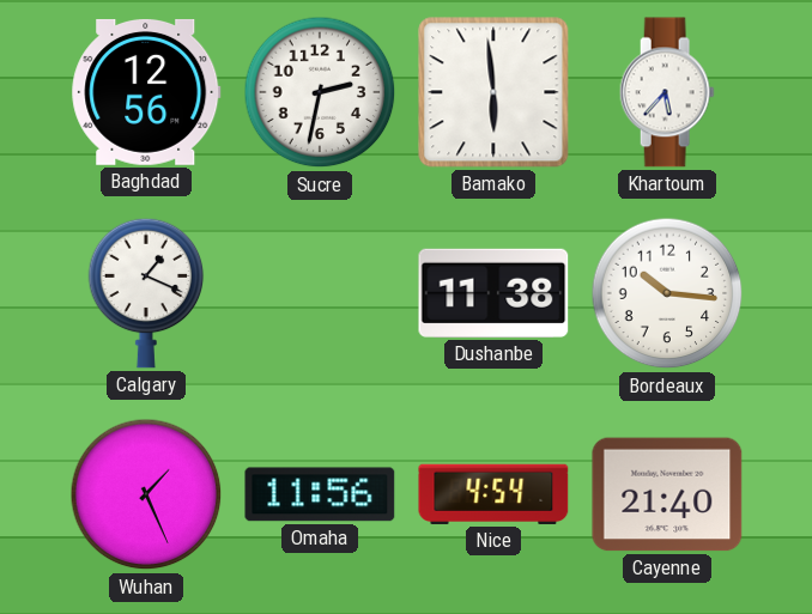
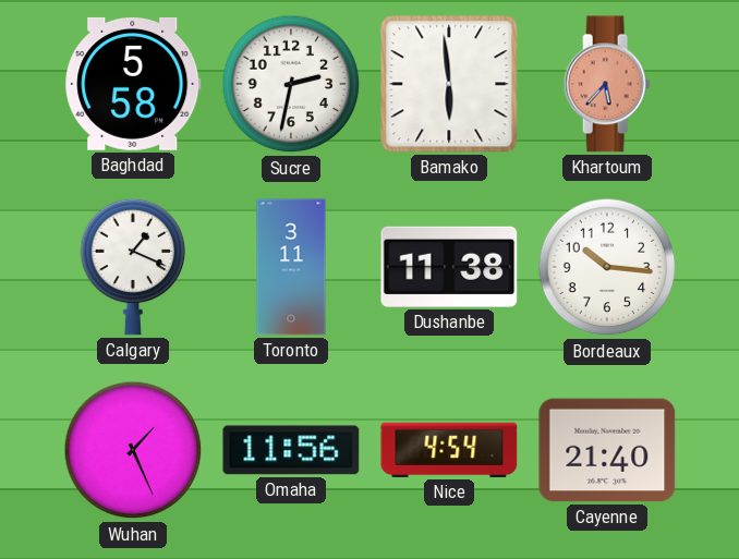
Baghdad: 12:56 -> 5:58
Khartoum dial: white -> salmon
Toronto: none -> 3:11
